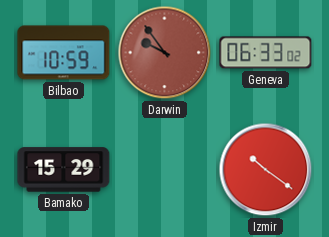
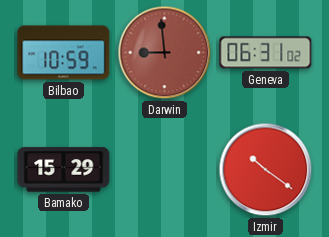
Darwin: 9:54 -> 8:59
Geneva: 06:33 -> 06:31
